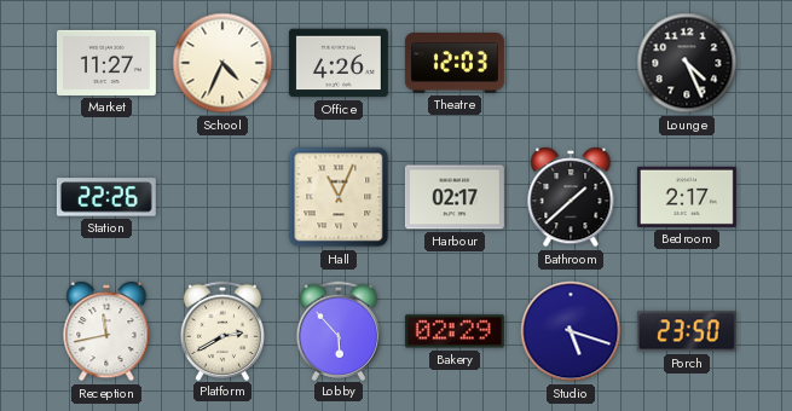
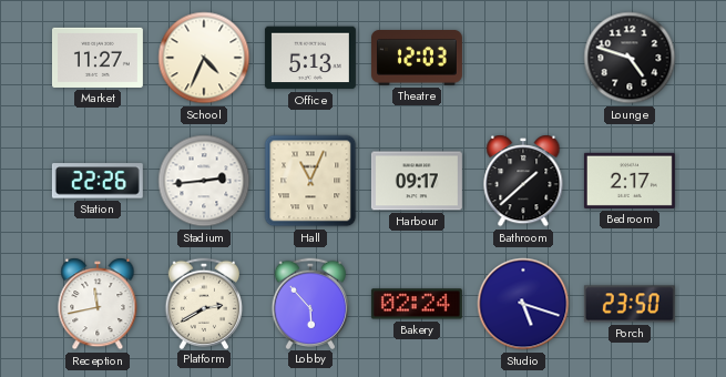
Office: 4:26 -> 5:13
Lounge: 4:26 -> 4:48
Stadium: none -> 2:44
Harbour: 02:17 -> 09:17
Bakery: 02:29 -> 02:24
